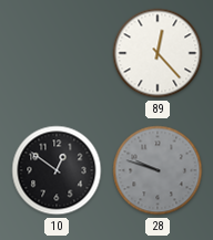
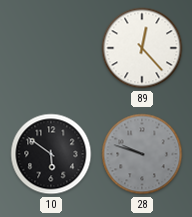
10: 12:51 -> 5:51
